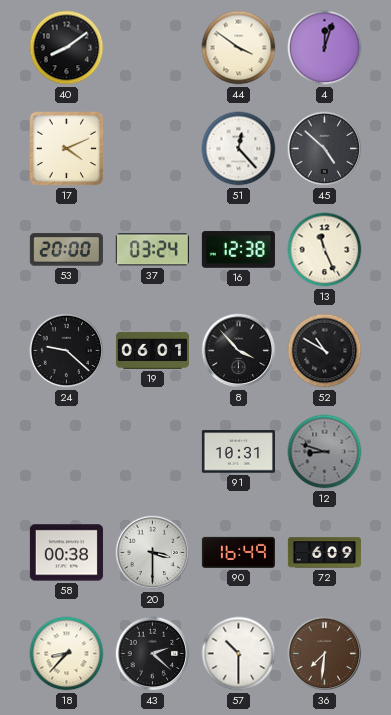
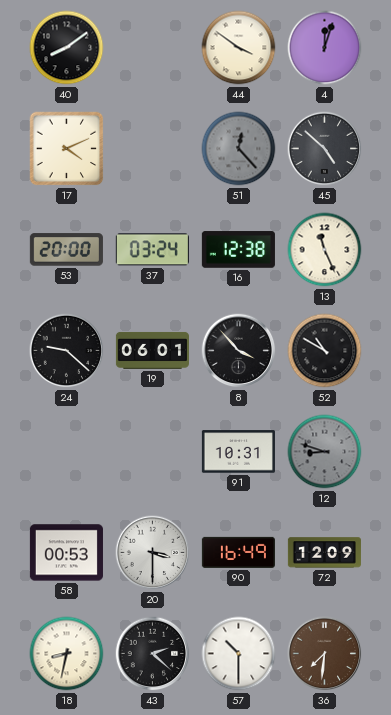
51 dial: white -> grey
58: 00:38 -> 00:53
72: 6:09 -> 12:09
18: 8:37 -> 8:32
